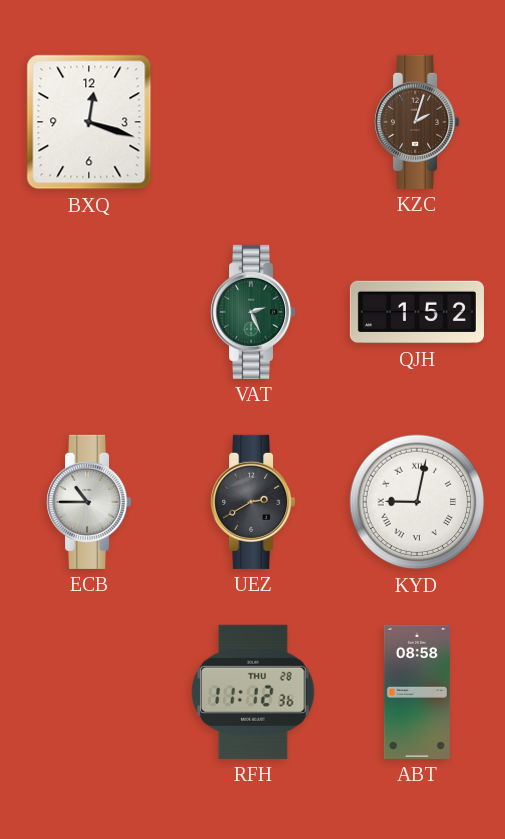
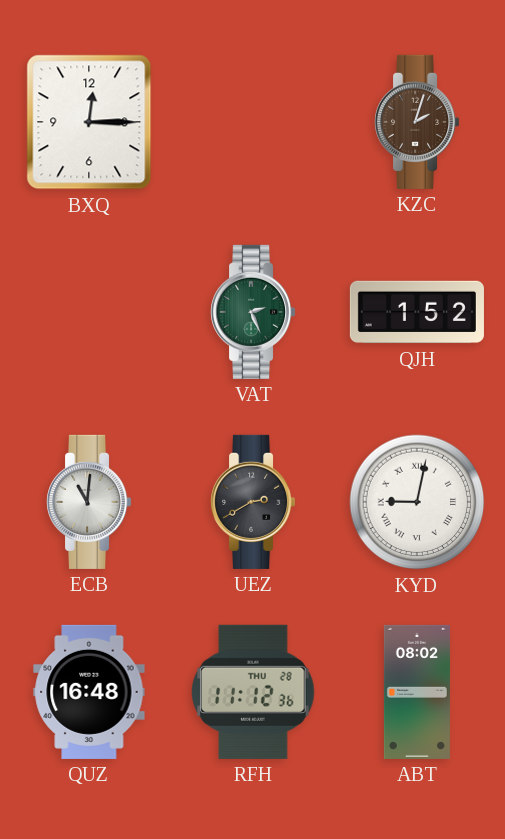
BXQ: 12:18 -> 12:15
ECB: 10:45 -> 11:01
QUZ: none -> 16:48
ABT: 08:58 -> 08:02
